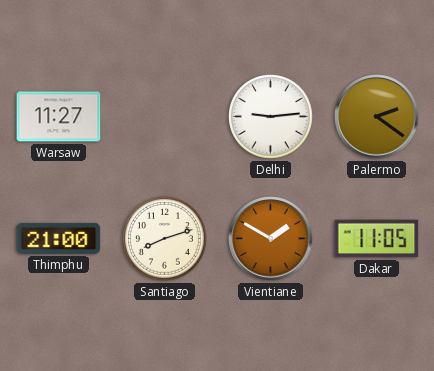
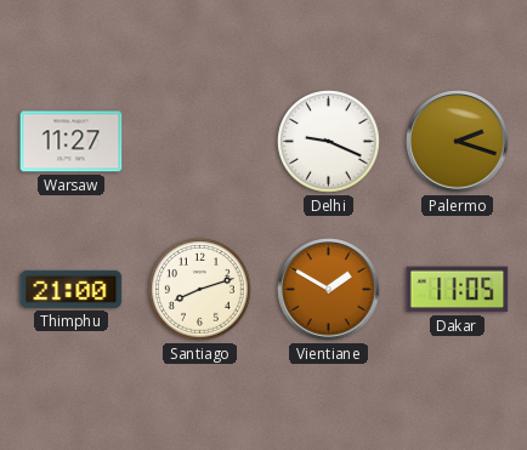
Delhi: 9:14 -> 9:19
Palermo: 2:21 -> 2:18
